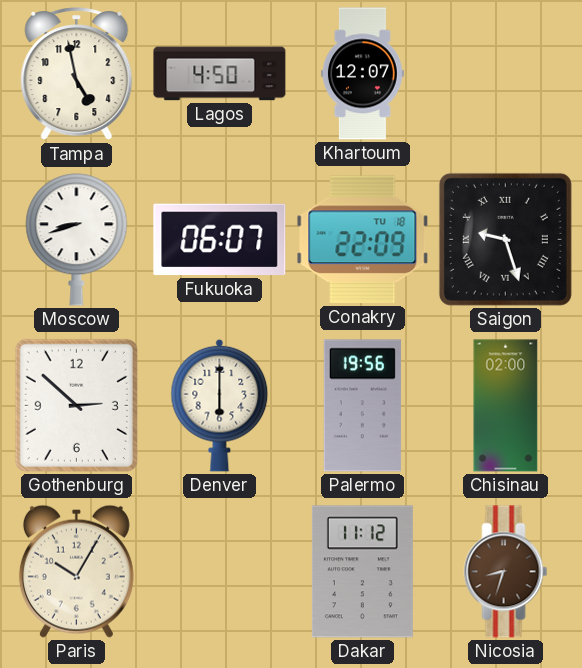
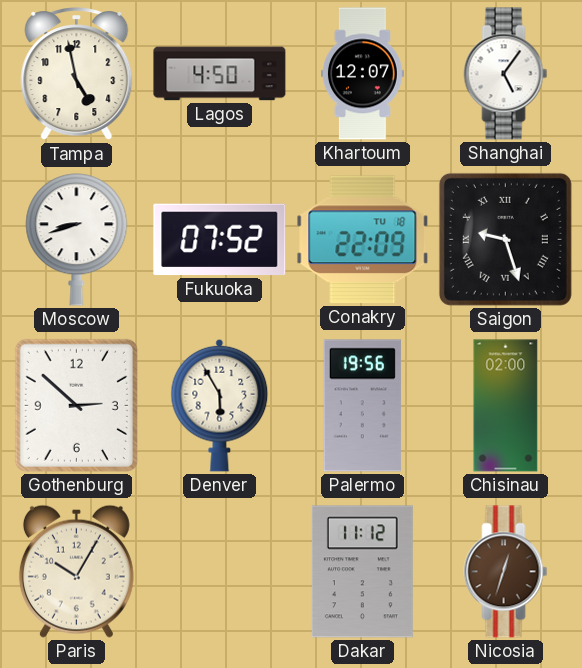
Shanghai: none -> 5:06
Fukuoka: 06:07 -> 07:52
Denver: 6:00 -> 5:55
Nicosia: 8:33 -> 12:33
